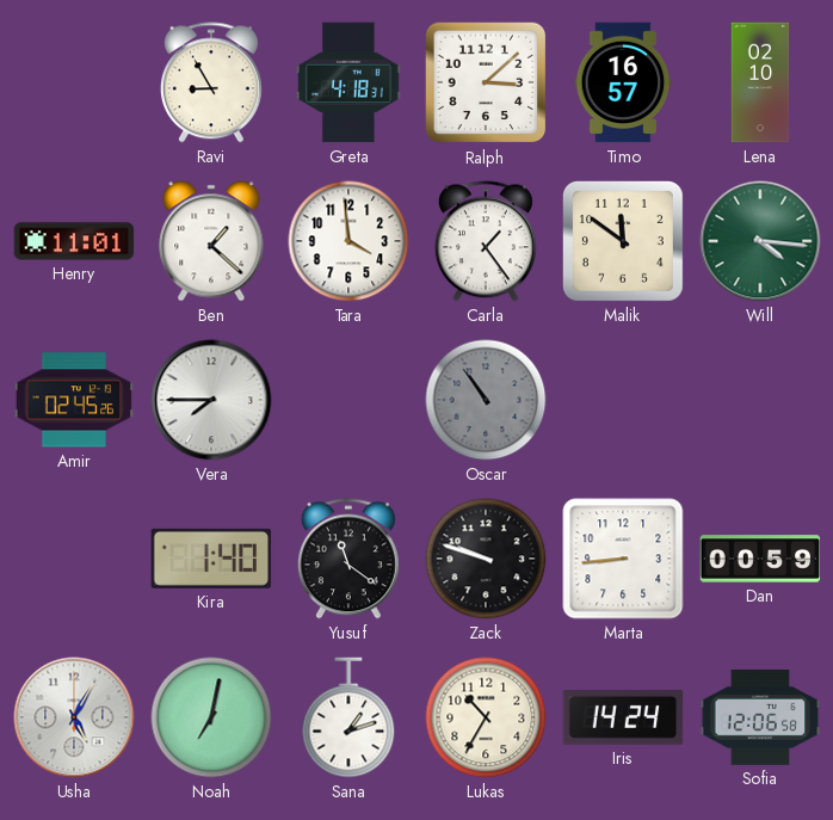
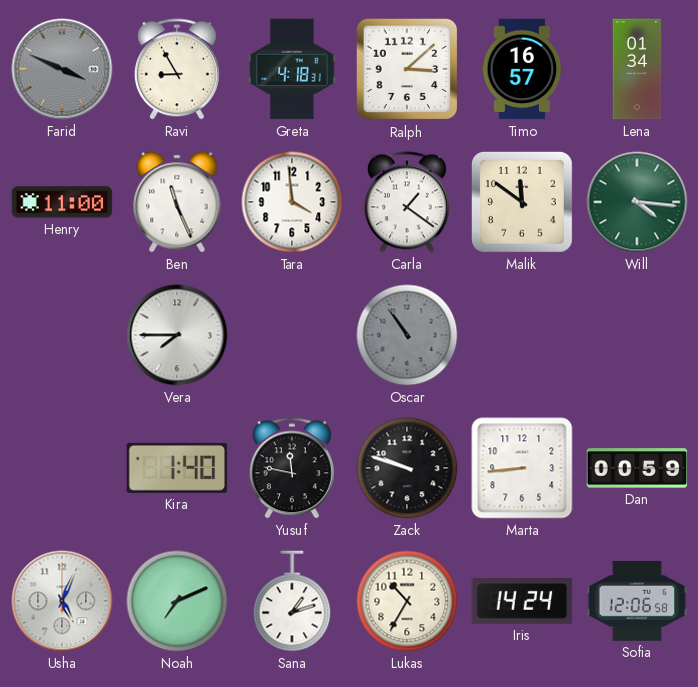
Farid: none -> 3:49
Lena: 02:10 -> 01:34
Henry: 11:01 -> 11:00
Ben: 1:22 -> 11:26
Carla: 1:24 -> 1:21
Amir: 02:45 -> none
Yusuf: 11:21 -> 11:47
Usha: 5:05 -> 5:04
Noah: 7:02 -> 7:11
